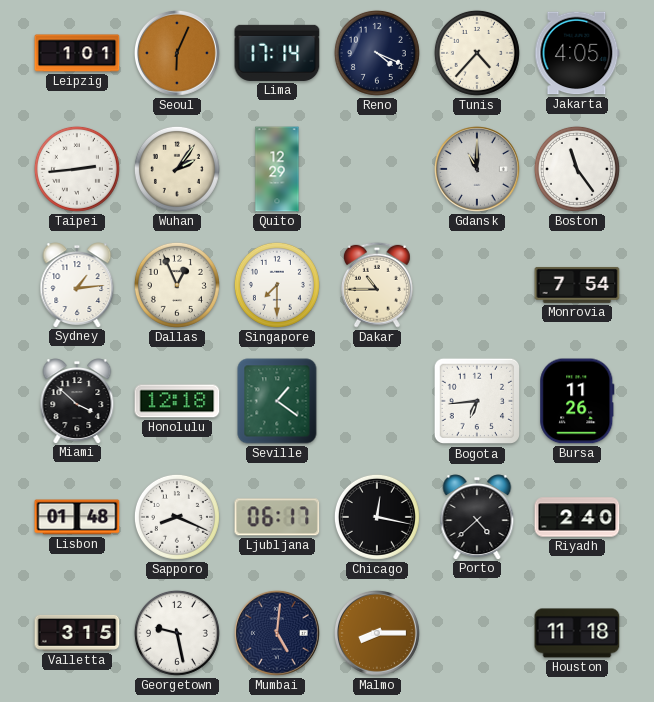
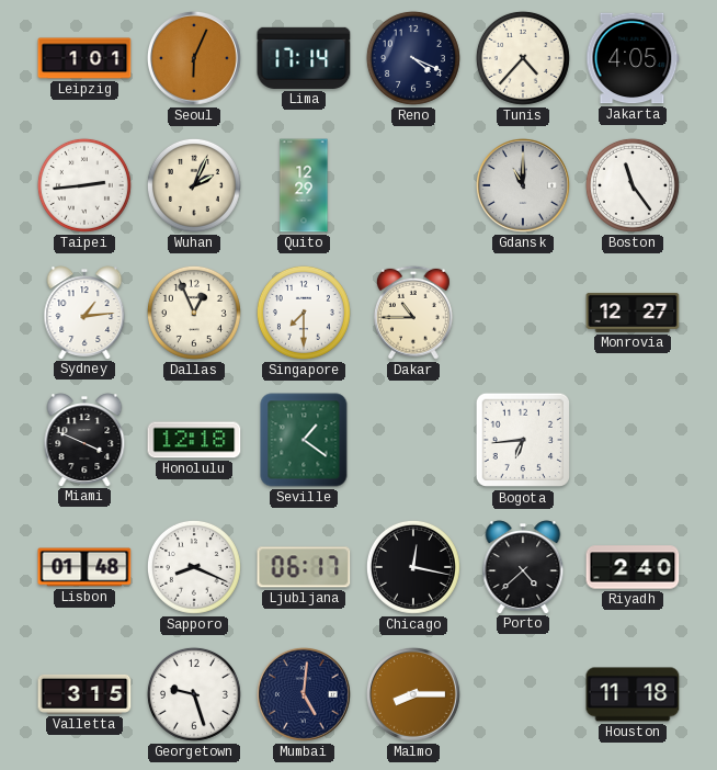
Wuhan: 2:06 -> 2:04
Monrovia: 7:54 -> 12:27
Miami: 3:52 -> 3:49
Bursa: 11:26 -> none
Georgetown: 9:28 -> 9:27
